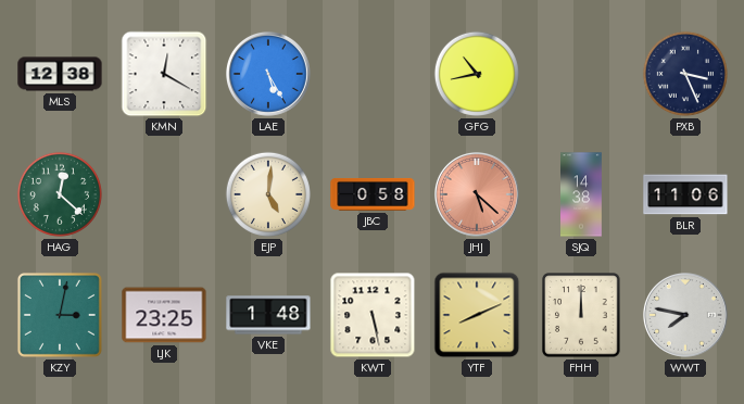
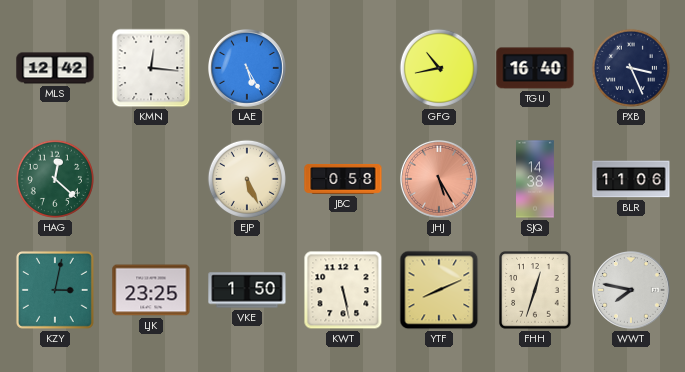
MLS: 12:38 -> 12:42
KMN: 12:20 -> 12:16
TGU: none -> 16:40
EJP: 5:01 -> 5:26
JHJ: 5:22 -> 5:25
VKE: 1:48 -> 1:50
FHH: 12:00 -> 12:33
